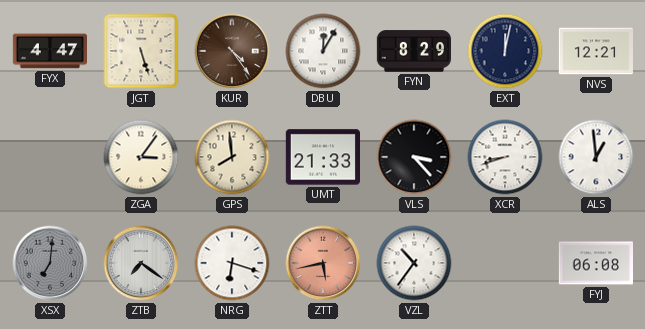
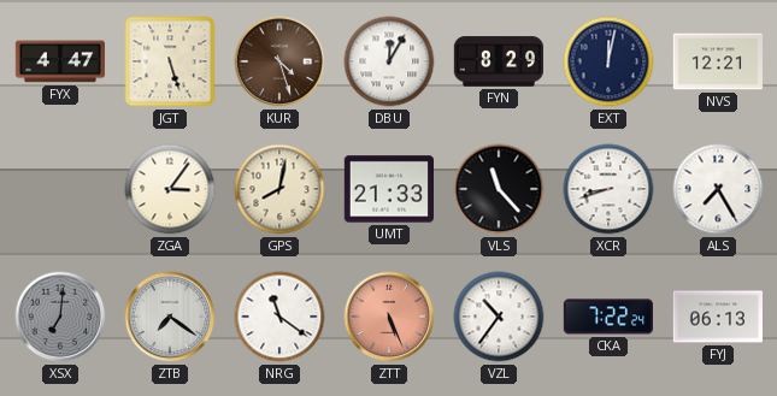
KUR: 4:24 -> 4:27
GPS: 7:59 -> 8:02
VLS: 3:23 -> 11:23
ALS: 12:59 -> 7:25
NRG: 6:18 -> 11:21
ZTT: 5:43 -> 5:26
CKA: none -> 7:22
FYJ: 06:08 -> 06:13
